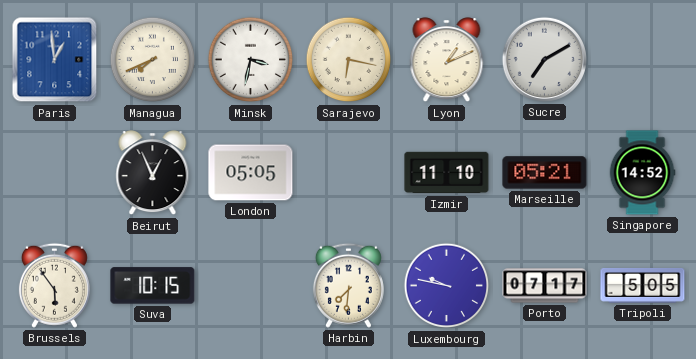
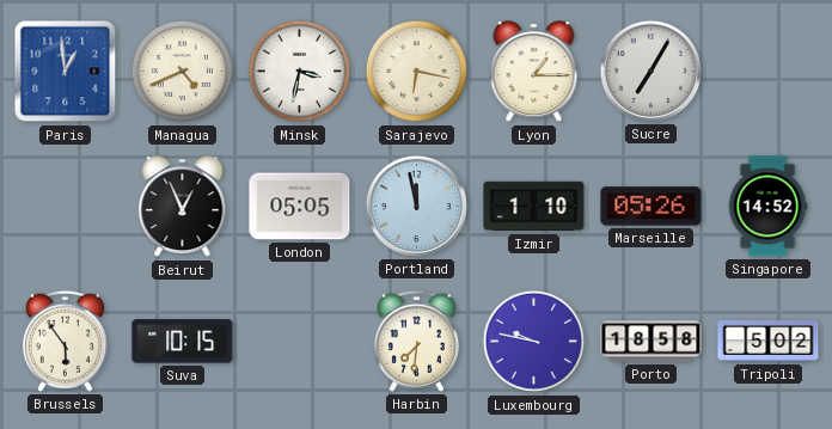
Managua: 7:41 -> 4:41
Lyon: 1:11 -> 1:15
Sucre: 7:10 -> 7:05
Portland: none -> 11:58
Izmir: 11:10 -> 1:10
Marseille: 05:21 -> 05:26
Porto: 07:17 -> 18:58
Tripoli: 5:05 -> 5:02
